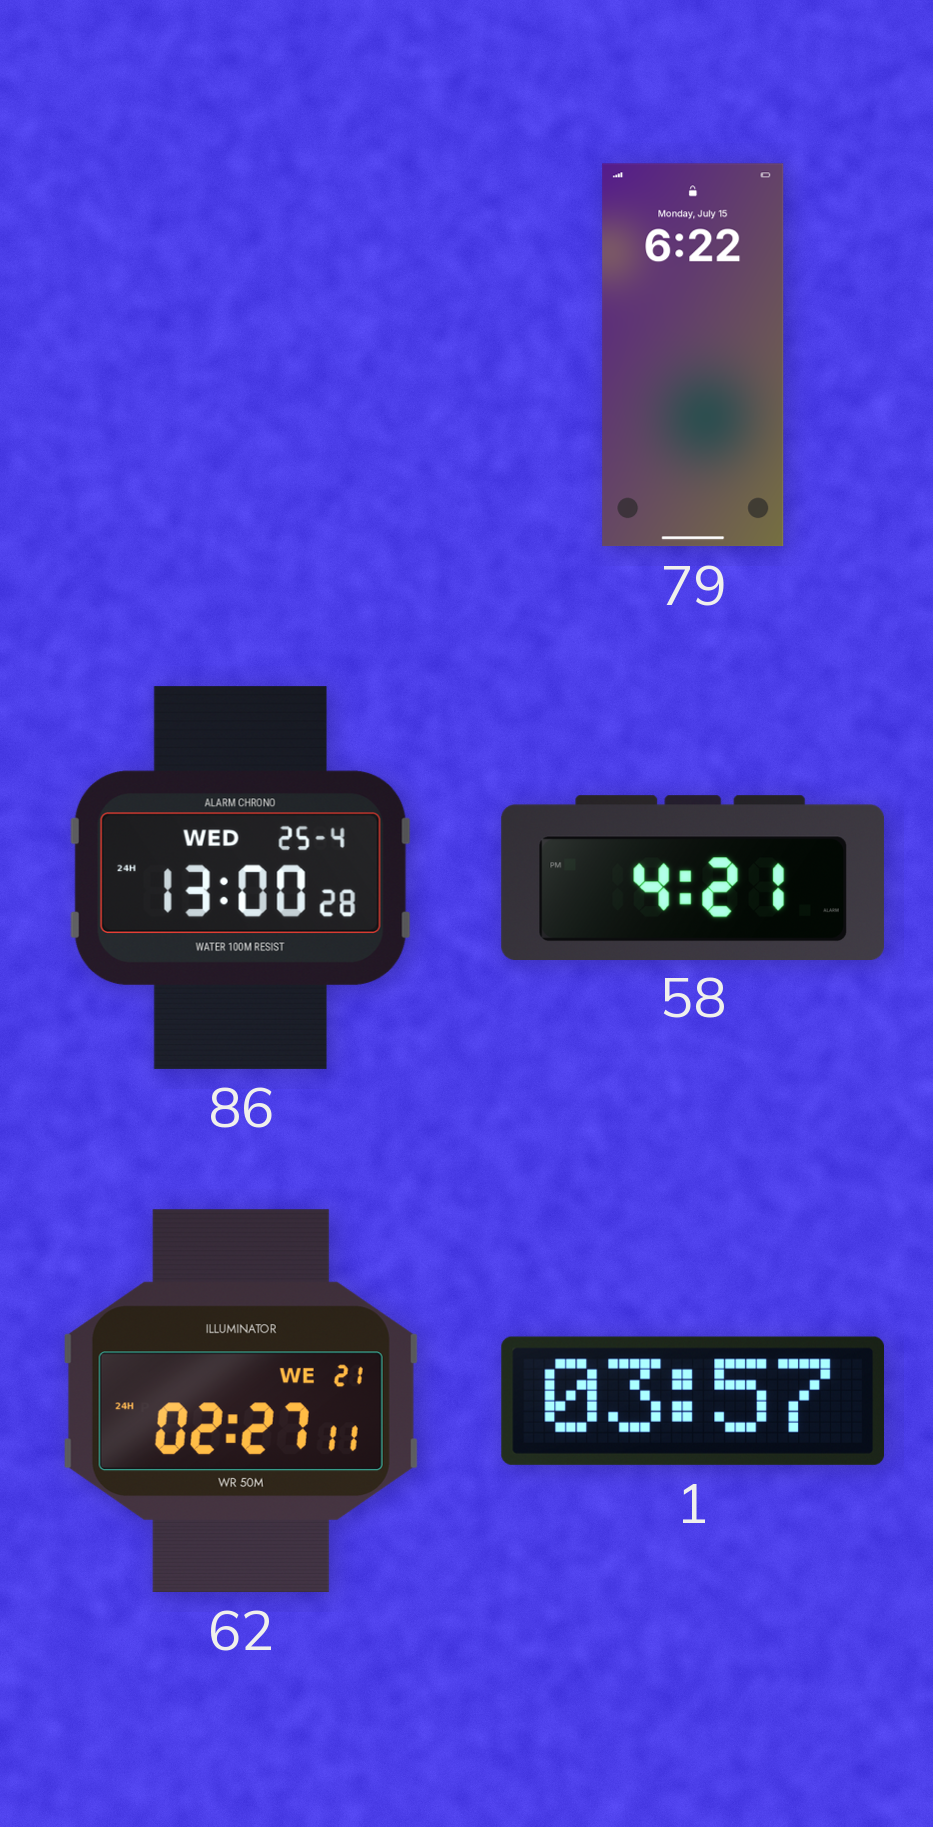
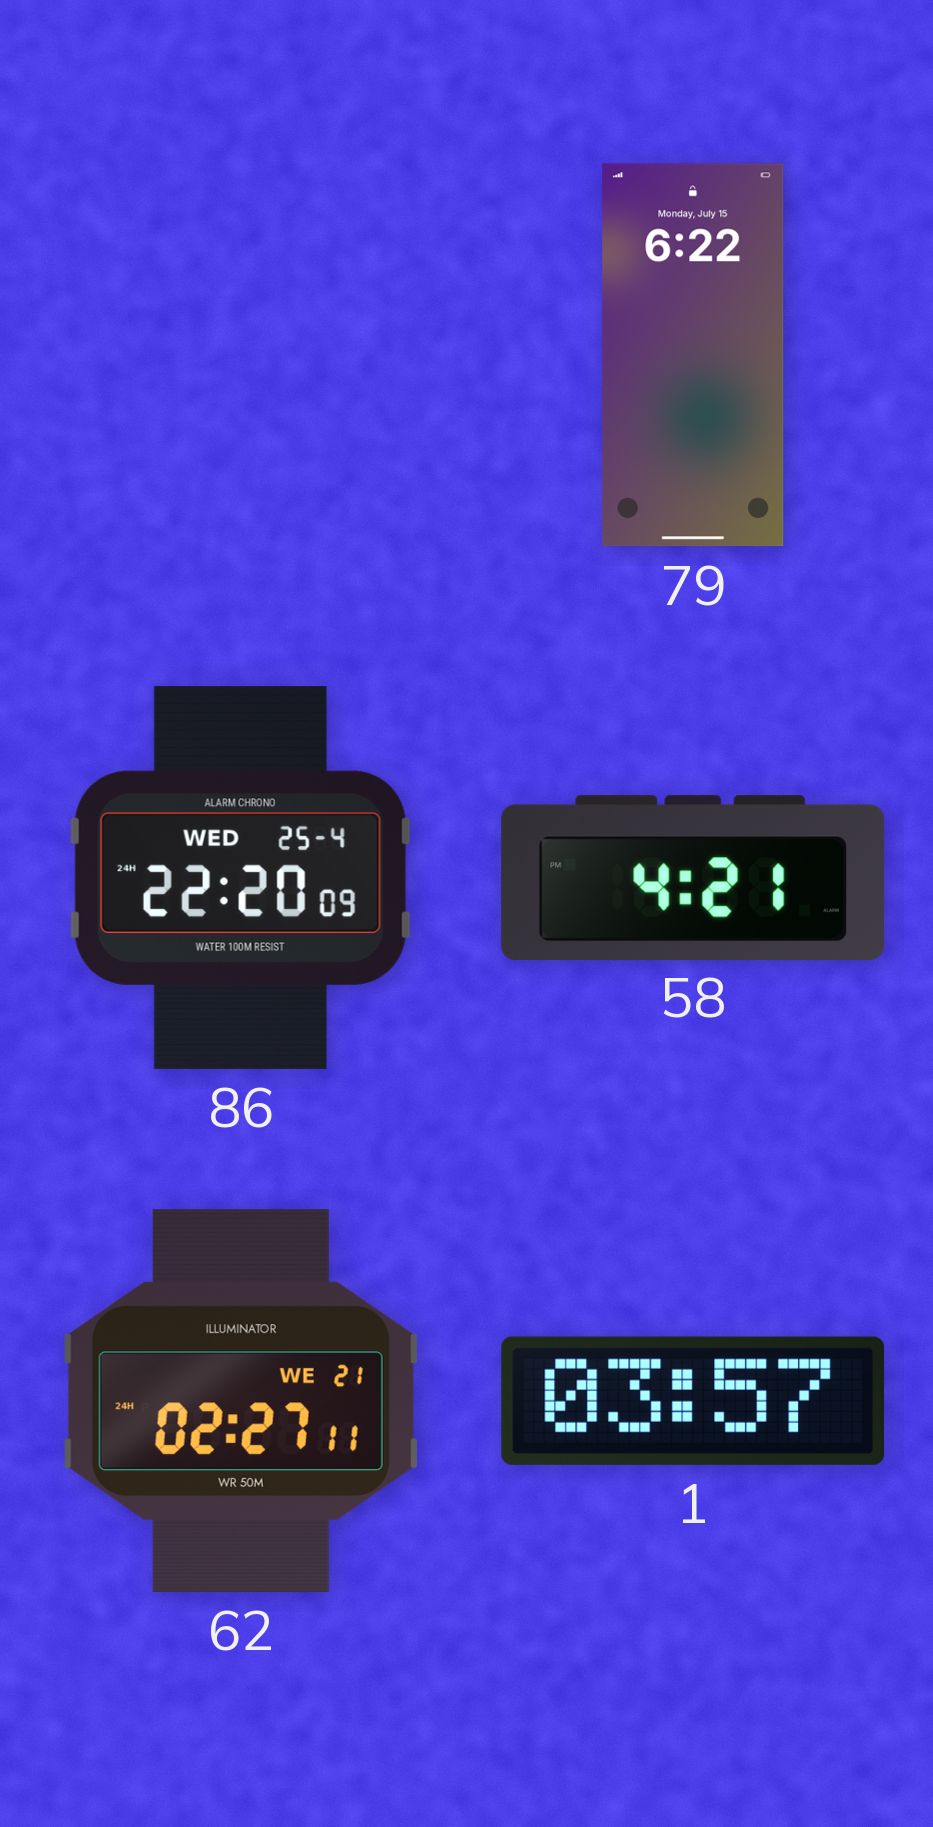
86: 13:00 -> 22:20
